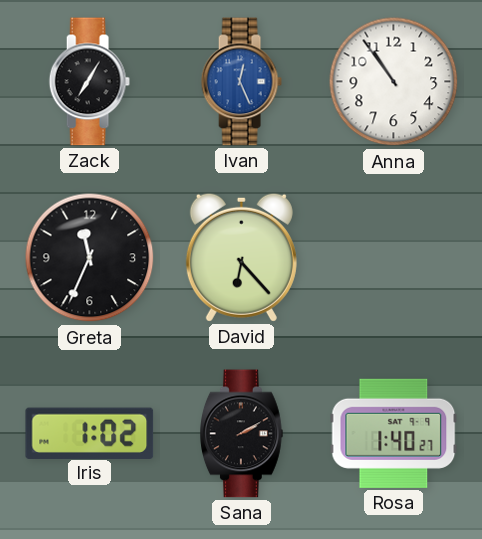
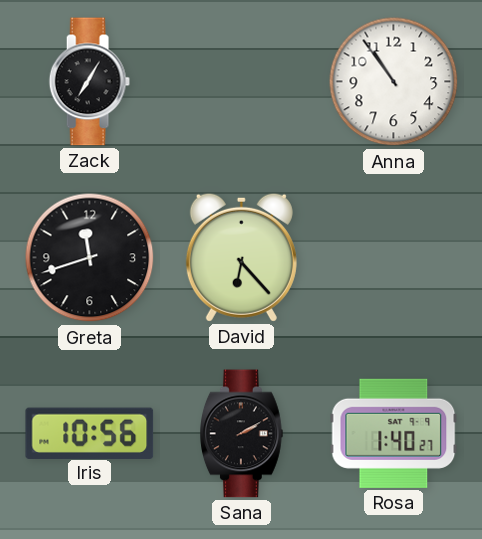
Ivan: 12:26 -> none
Greta: 11:34 -> 11:42
Iris: 1:02 -> 10:56
